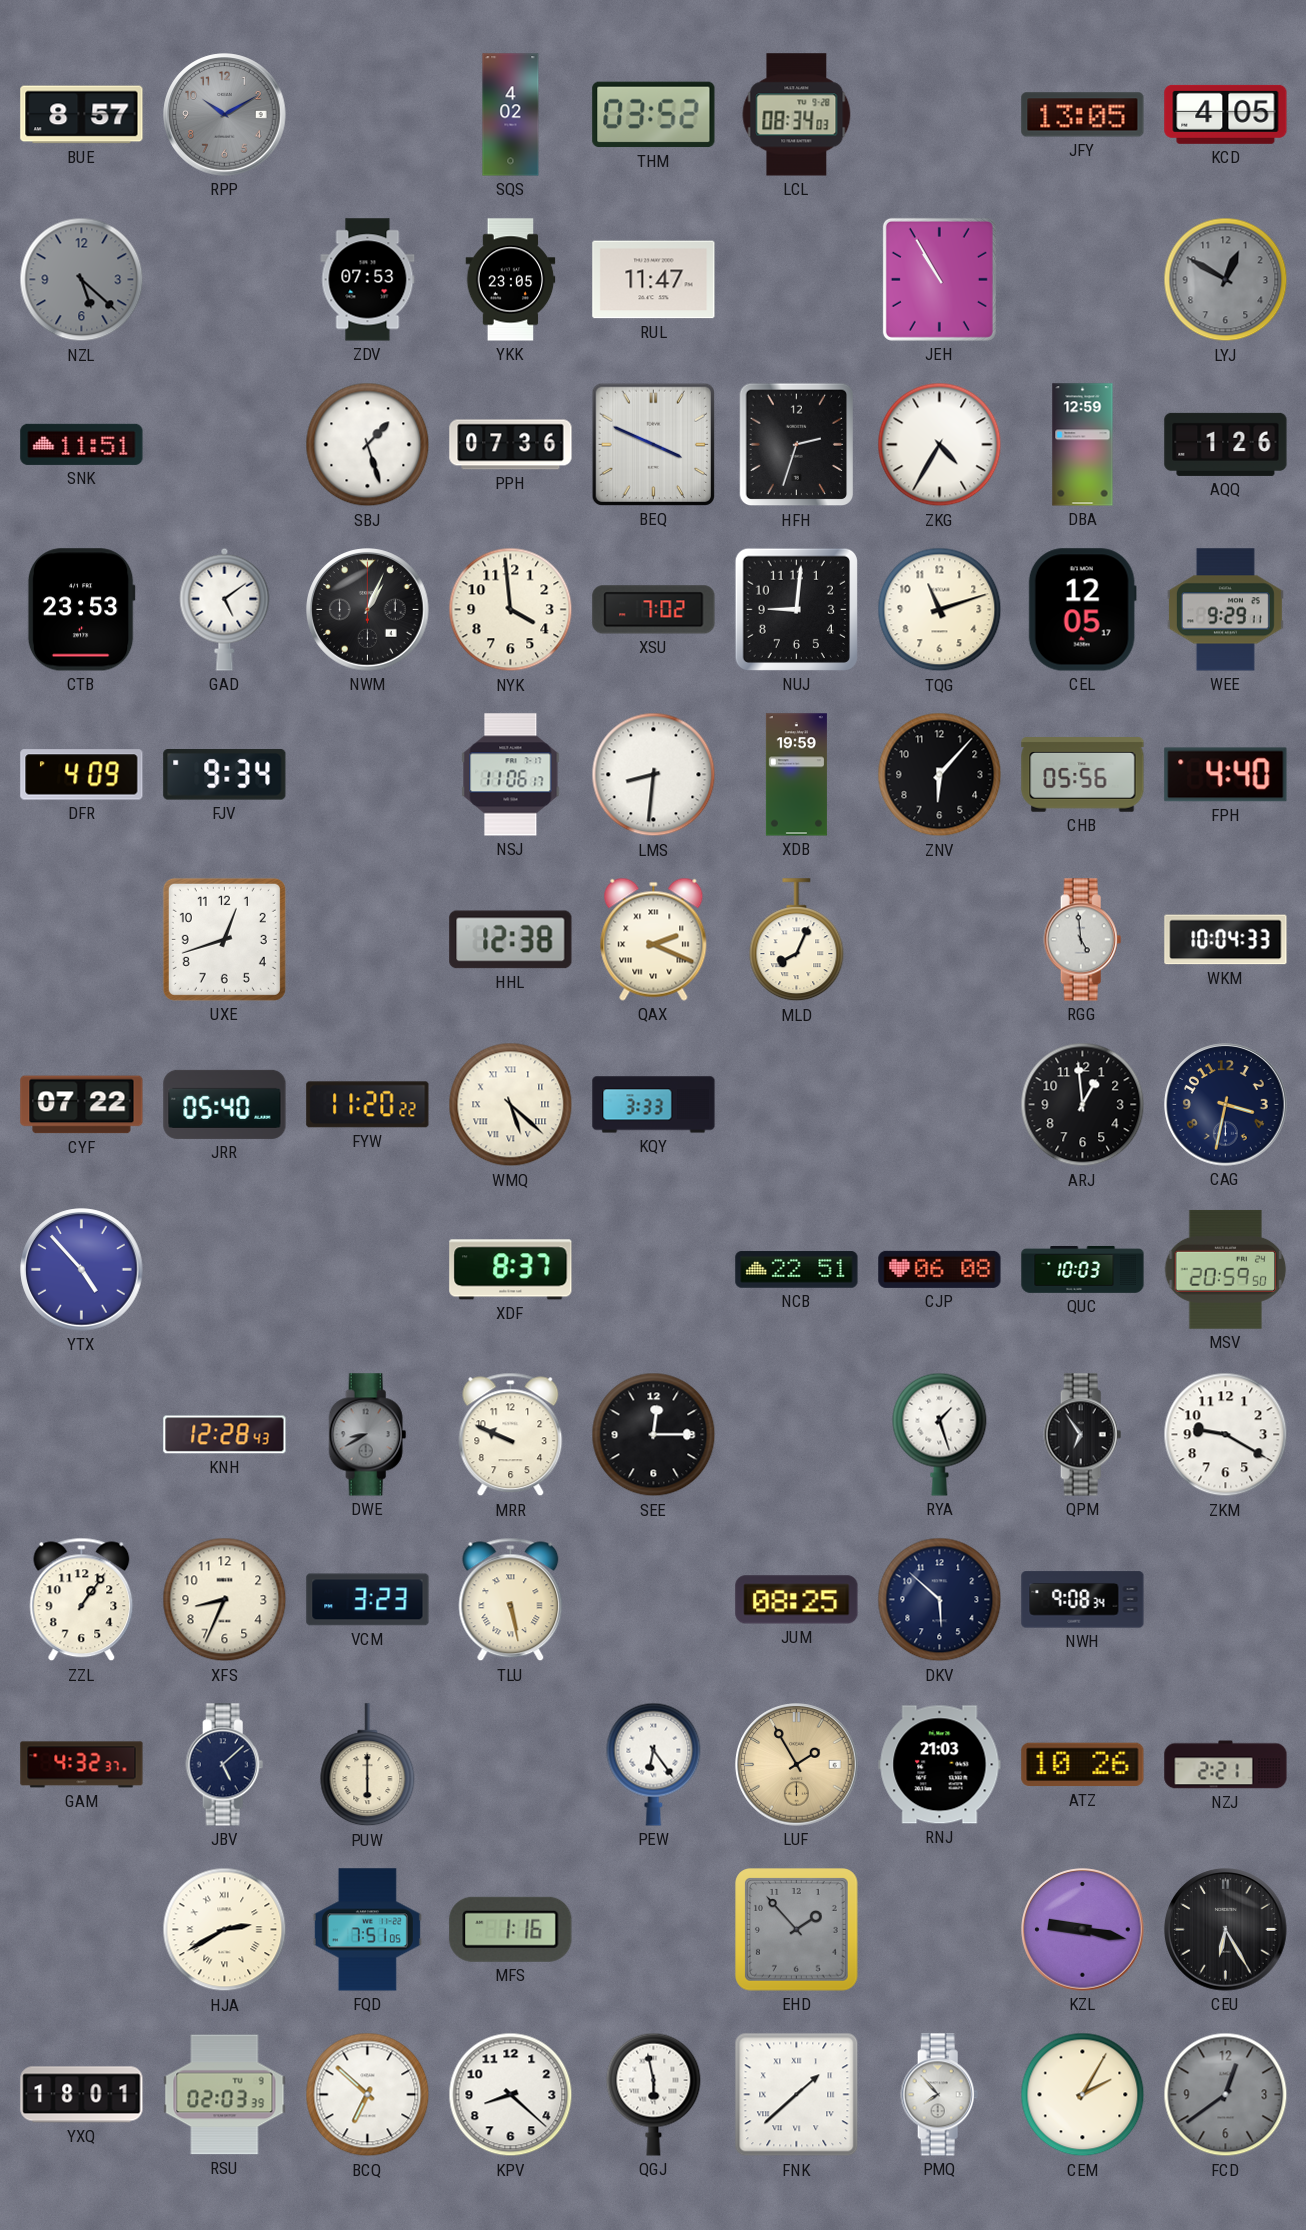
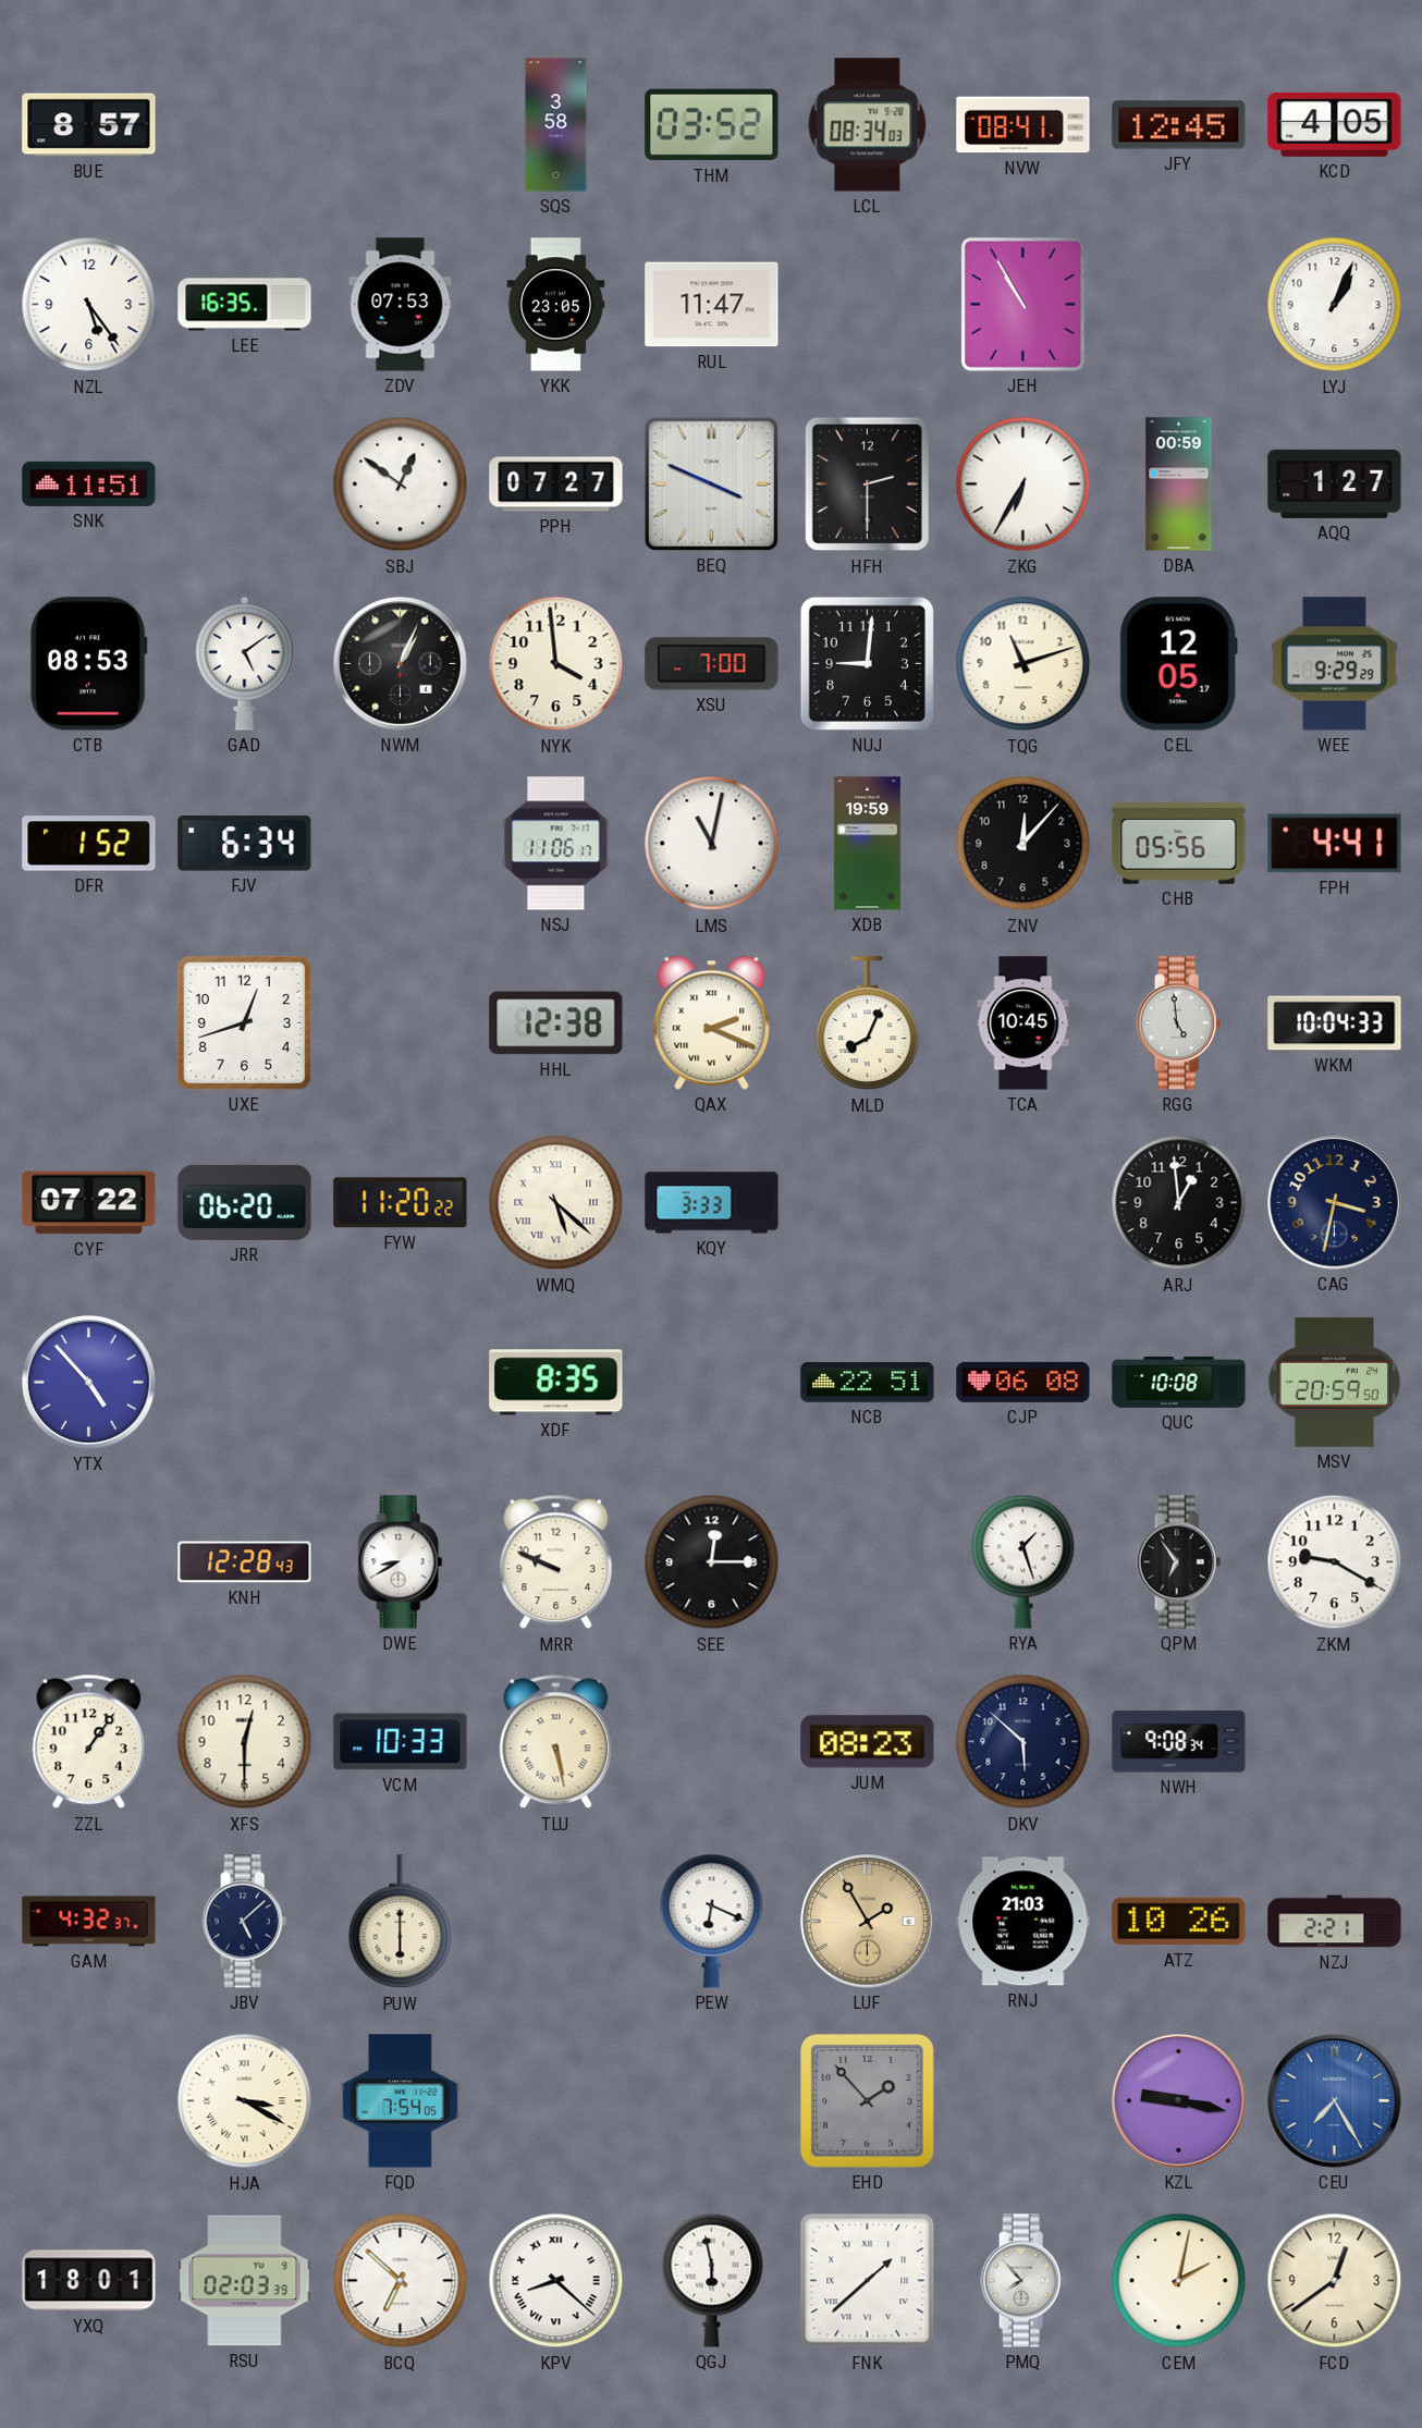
RPP: 10:10 -> none
SQS: 4:02 -> 3:58
NVW: none -> 08:41
JFY: 13:05 -> 12:45
NZL: 5:22 -> 5:24
NZL dial: grey -> white
LEE: none -> 16:35
LYJ: 12:50 -> 1:04
LYJ dial: grey -> white
SBJ: 1:27 -> 12:51
PPH: 07:36 -> 07:27
HFH: 2:33 -> 2:30
ZKG: 4:35 -> 6:35
DBA: 12:59 -> 00:59
AQQ: 1:26 -> 1:27
CTB: 23:53 -> 08:53
XSU: 7:02 -> 7:00
WEE: 9:29:11 -> 9:29:29
DFR: 4:09 -> 1:52
FJV: 9:34 -> 6:34
LMS: 8:31 -> 11:02
ZNV: 6:07 -> 12:07
FPH: 4:40 -> 4:41
TCA: none -> 10:45
JRR: 05:40 -> 06:20
XDF: 8:37 -> 8:35
QUC: 10:03 -> 10:08
DWE dial: grey -> white
XFS: 8:34 -> 12:30
VCM: 3:23 -> 10:33
JUM: 08:25 -> 08:23
PEW: 6:24 -> 6:19
HJA: 2:40 -> 3:20
FQD: 7:51 -> 7:54
MFS: 1:16 -> none
CEU: 6:25 -> 7:25
CEU dial: black -> blue
KPV numerals: Arabic -> Roman
CEM: 2:05 -> 2:02
FCD dial: grey -> cream
